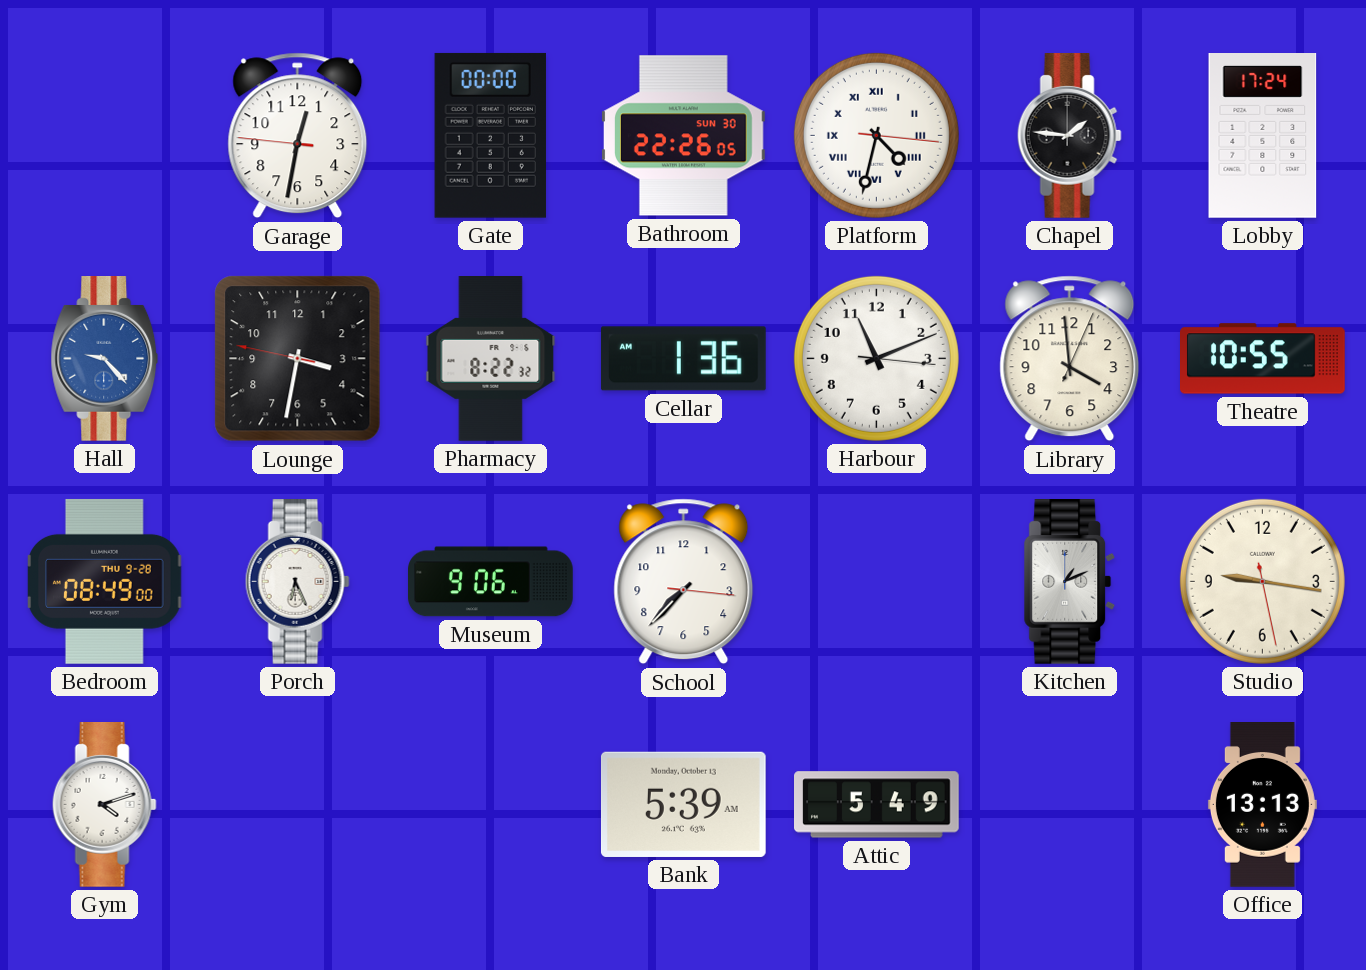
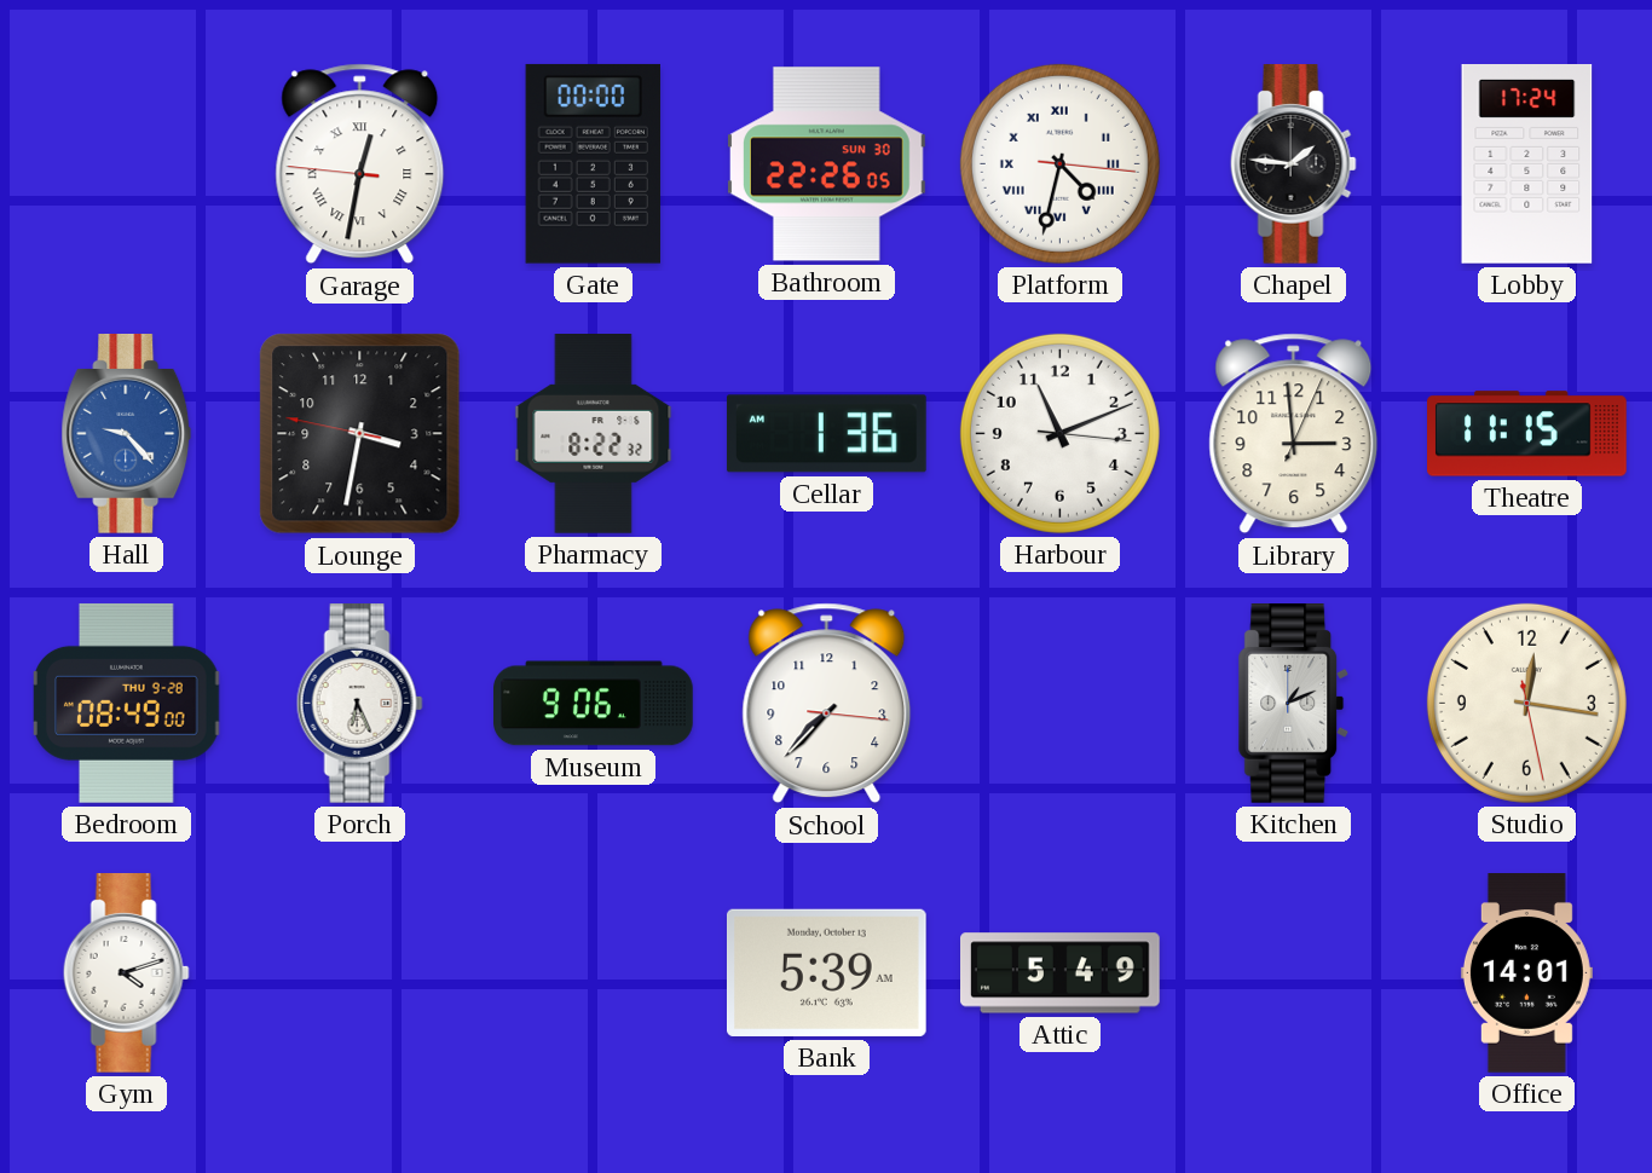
Garage numerals: Arabic -> Roman
Library: 3:59 -> 2:59
Theatre: 10:55 -> 11:15
Studio: 9:16 -> 12:16
Office: 13:13 -> 14:01
